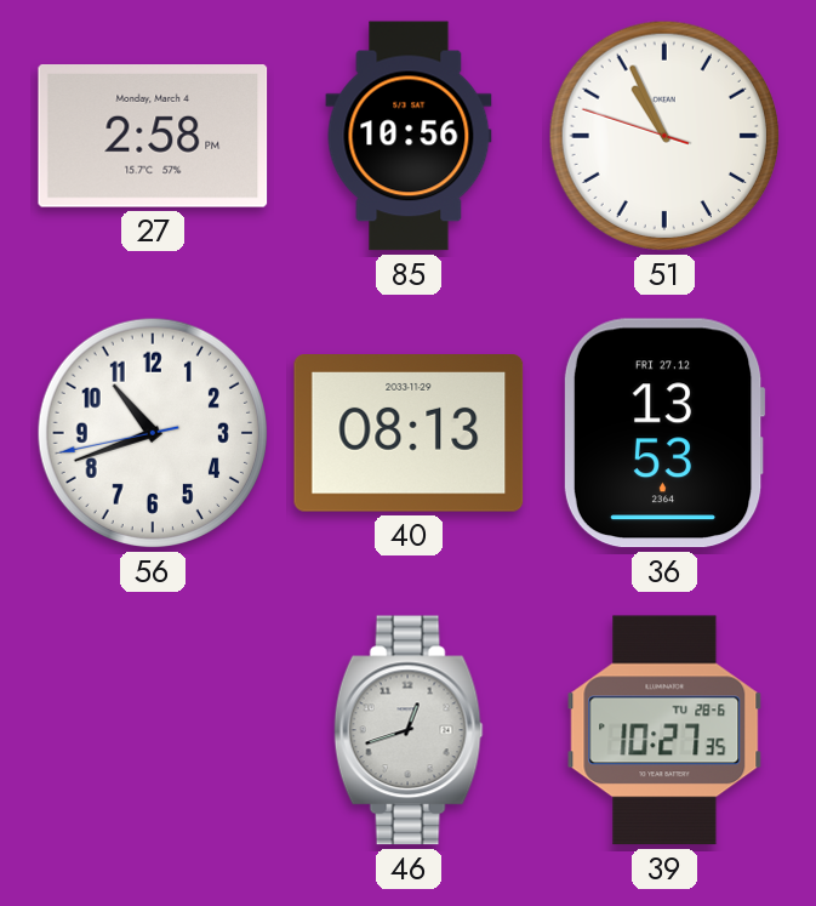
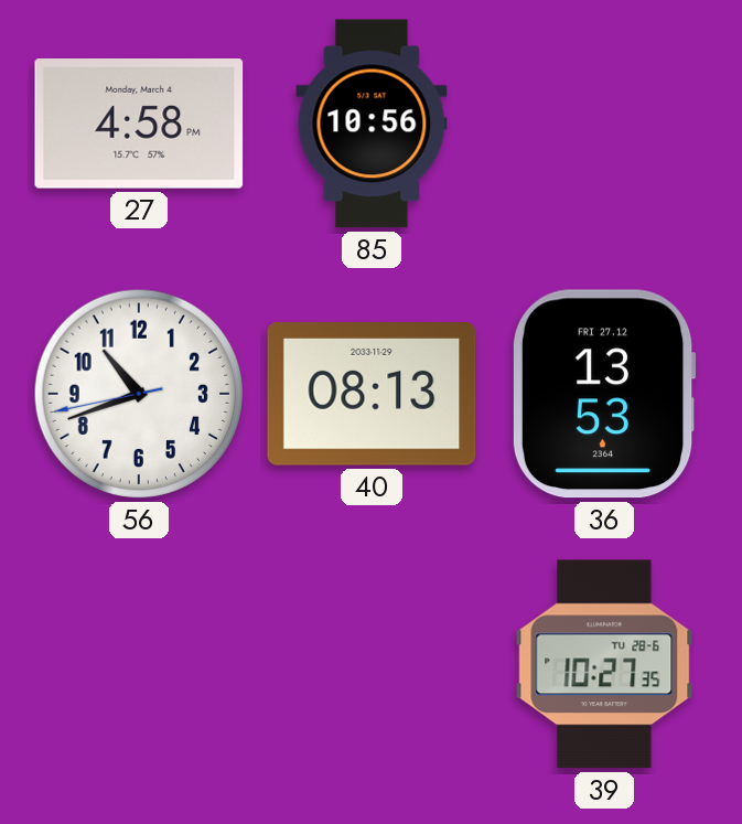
27: 2:58 -> 4:58
51: 10:55 -> none
46: 12:42 -> none
